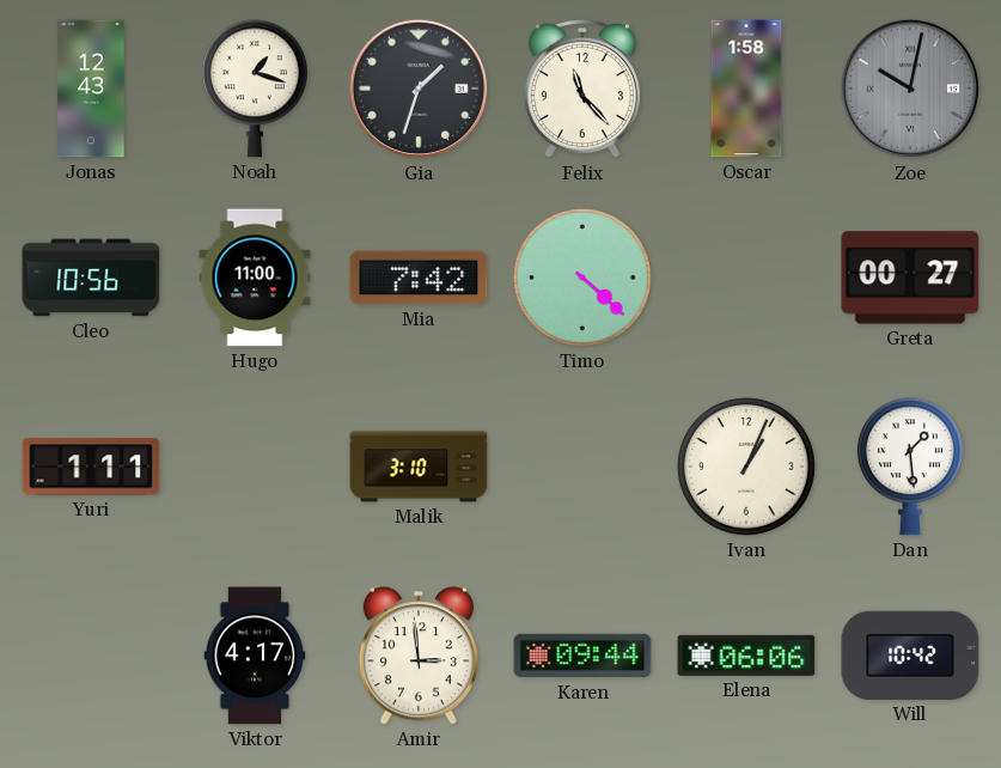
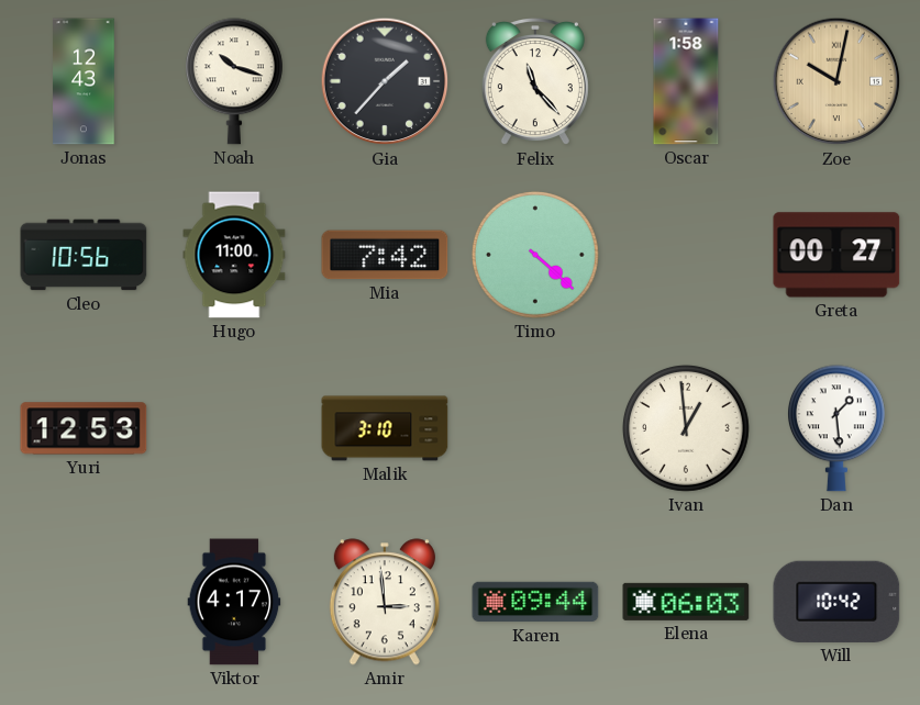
Noah: 1:18 -> 10:18
Gia: 1:33 -> 1:37
Zoe dial: grey -> champagne
Yuri: 1:11 -> 12:53
Ivan: 1:04 -> 12:59
Elena: 06:06 -> 06:03
